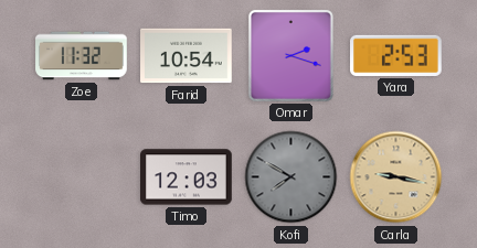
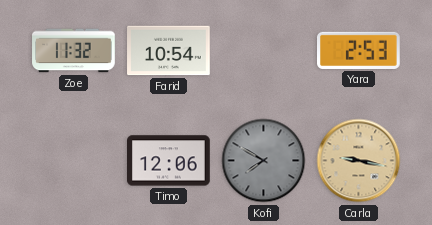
Omar: 2:18 -> none
Timo: 12:03 -> 12:06
